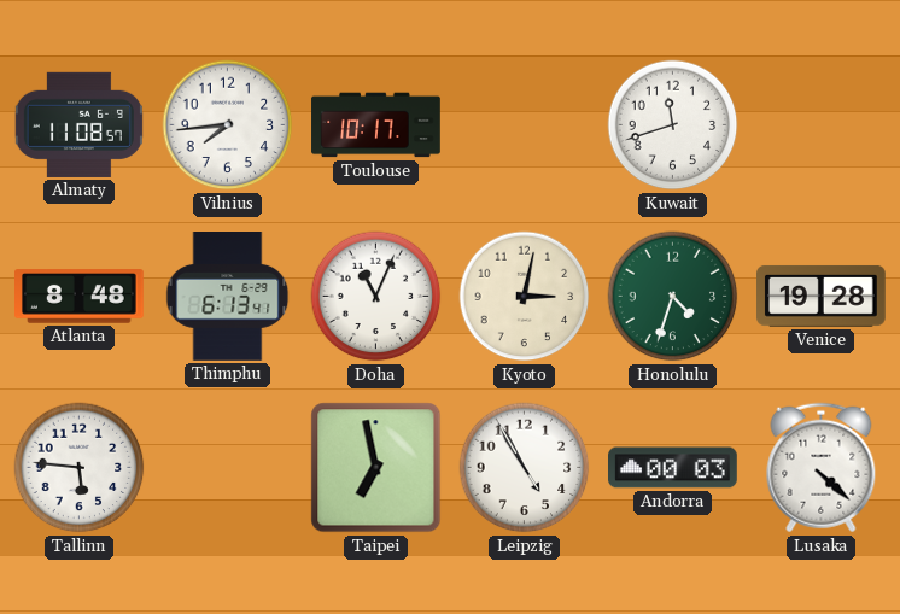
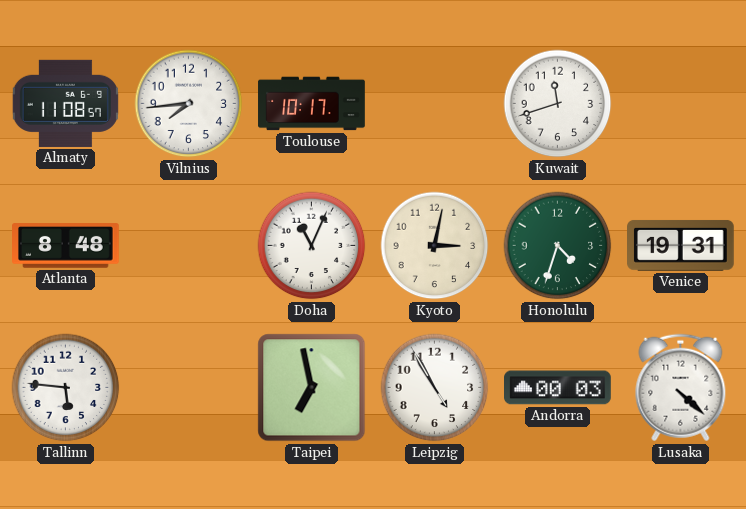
Thimphu: 6:13 -> none
Venice: 19:28 -> 19:31
